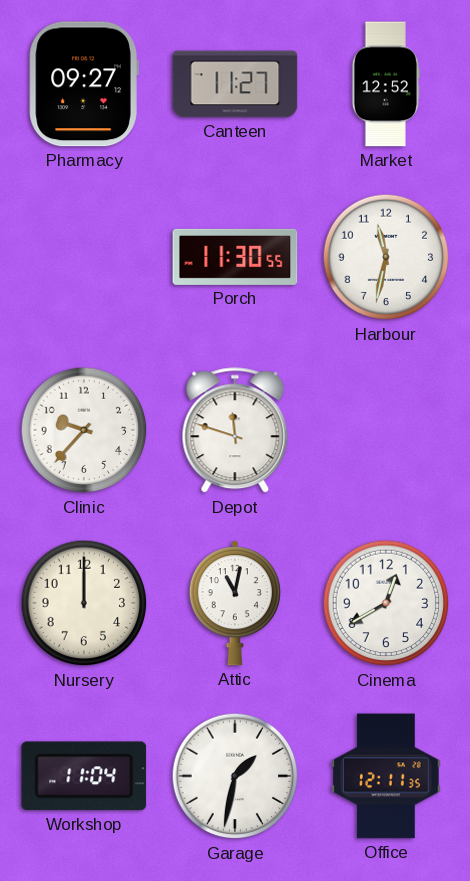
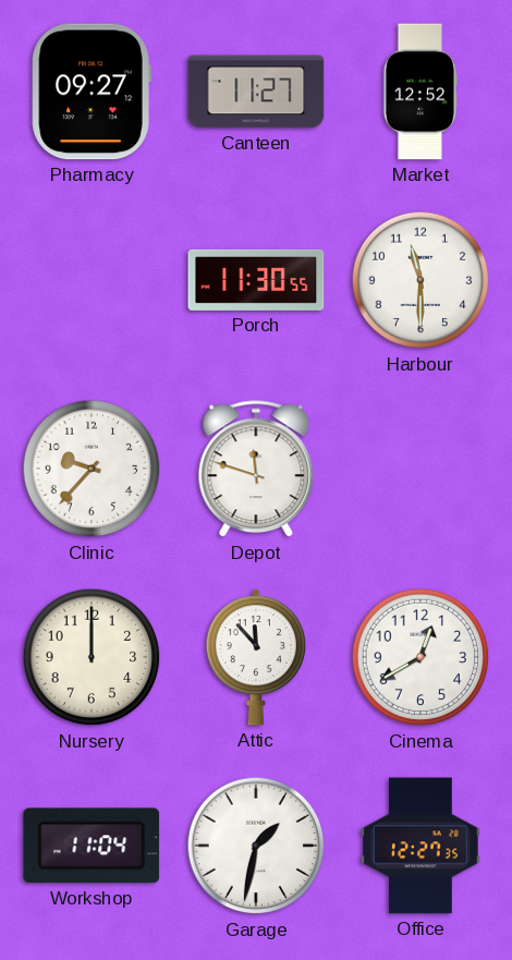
Harbour: 11:32 -> 11:30
Attic: 11:02 -> 11:53
Office: 12:11 -> 12:27
